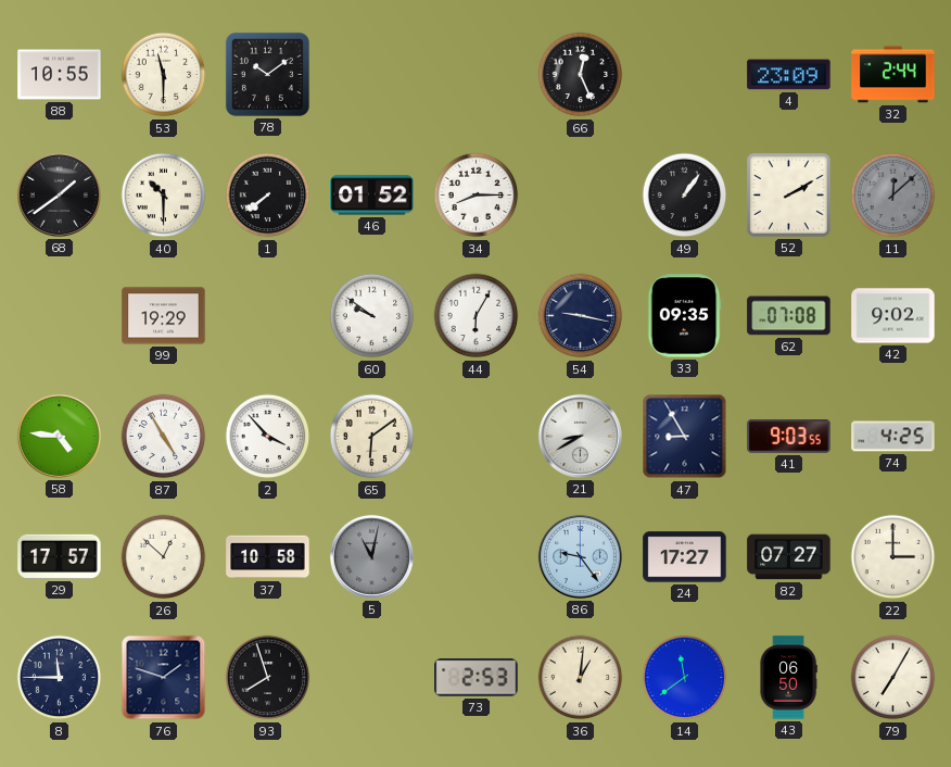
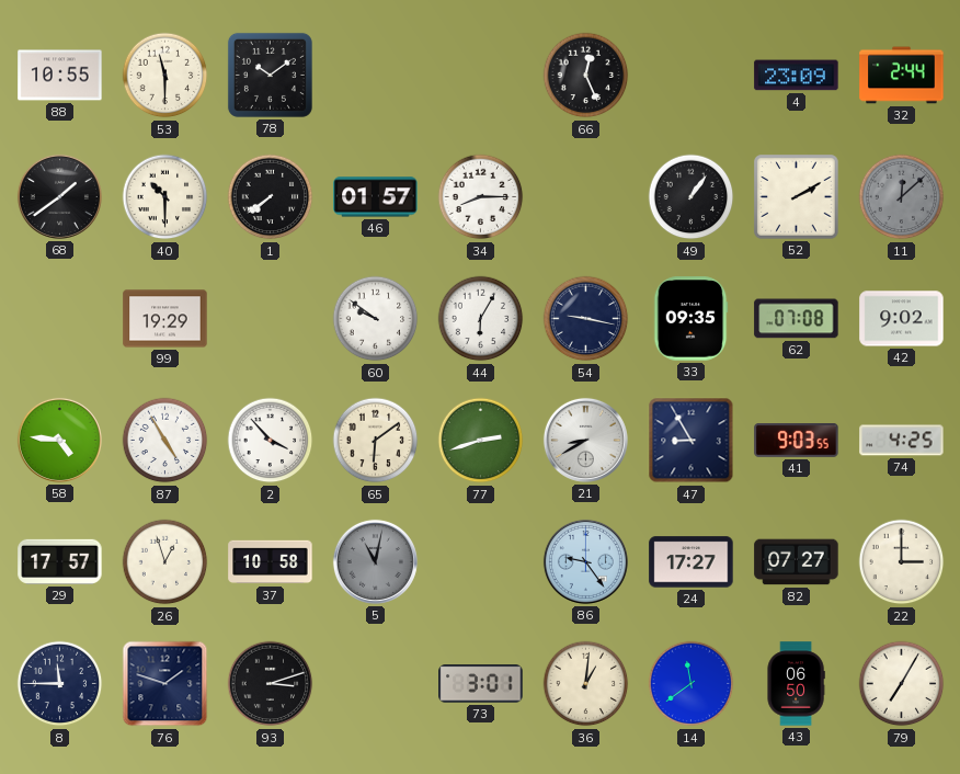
46: 01:52 -> 01:57
77: none -> 2:42
26: 12:52 -> 12:57
93: 7:57 -> 3:12
73: 2:53 -> 3:01
